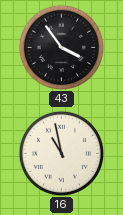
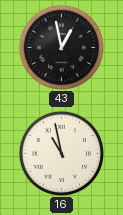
43: 3:54 -> 12:58
